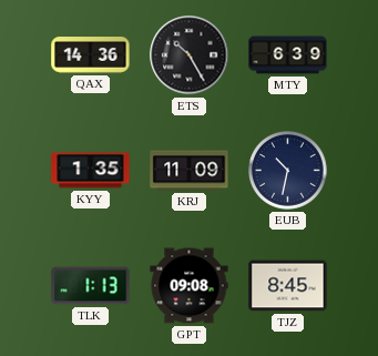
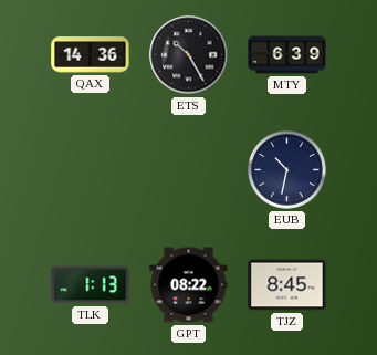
KYY: 1:35 -> none
KRJ: 11:09 -> none
GPT: 09:08 -> 08:22
